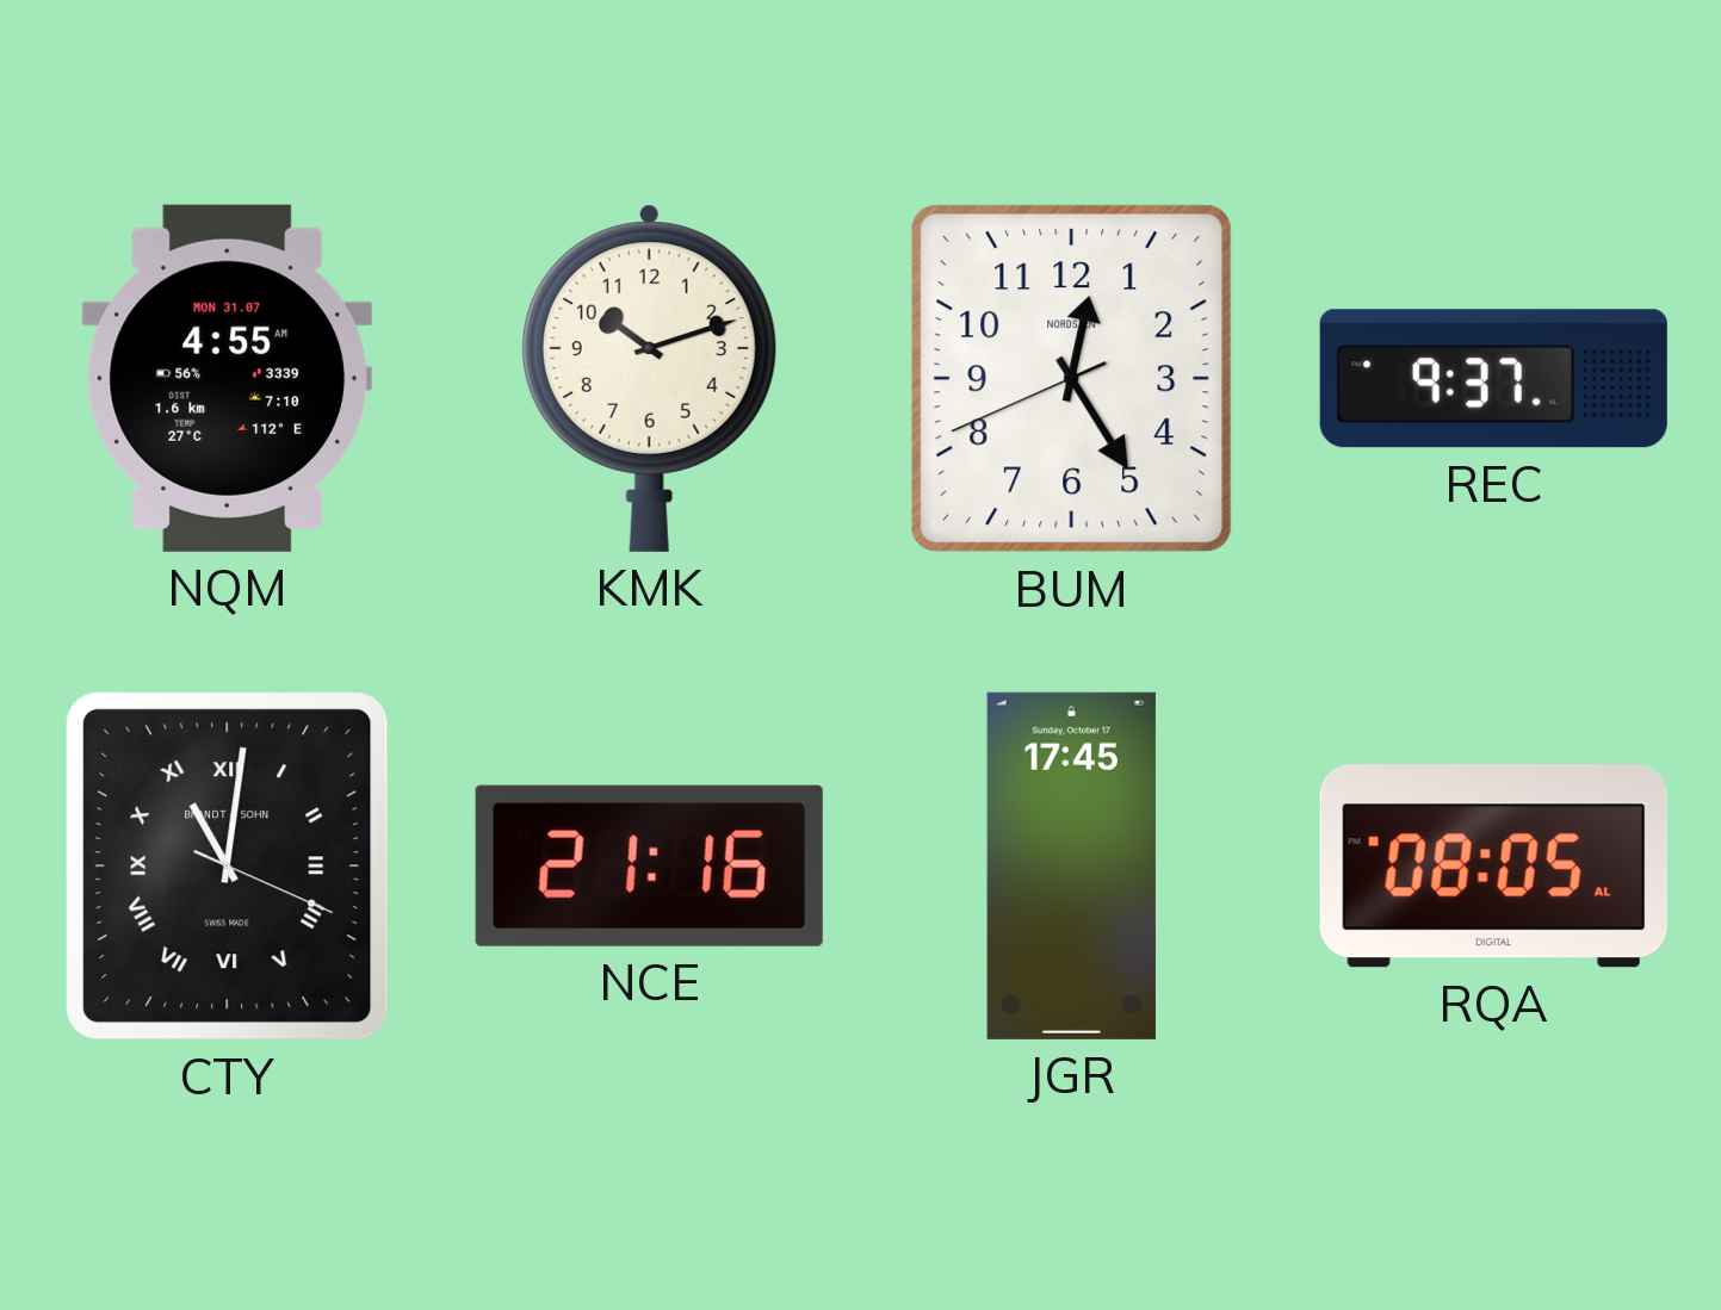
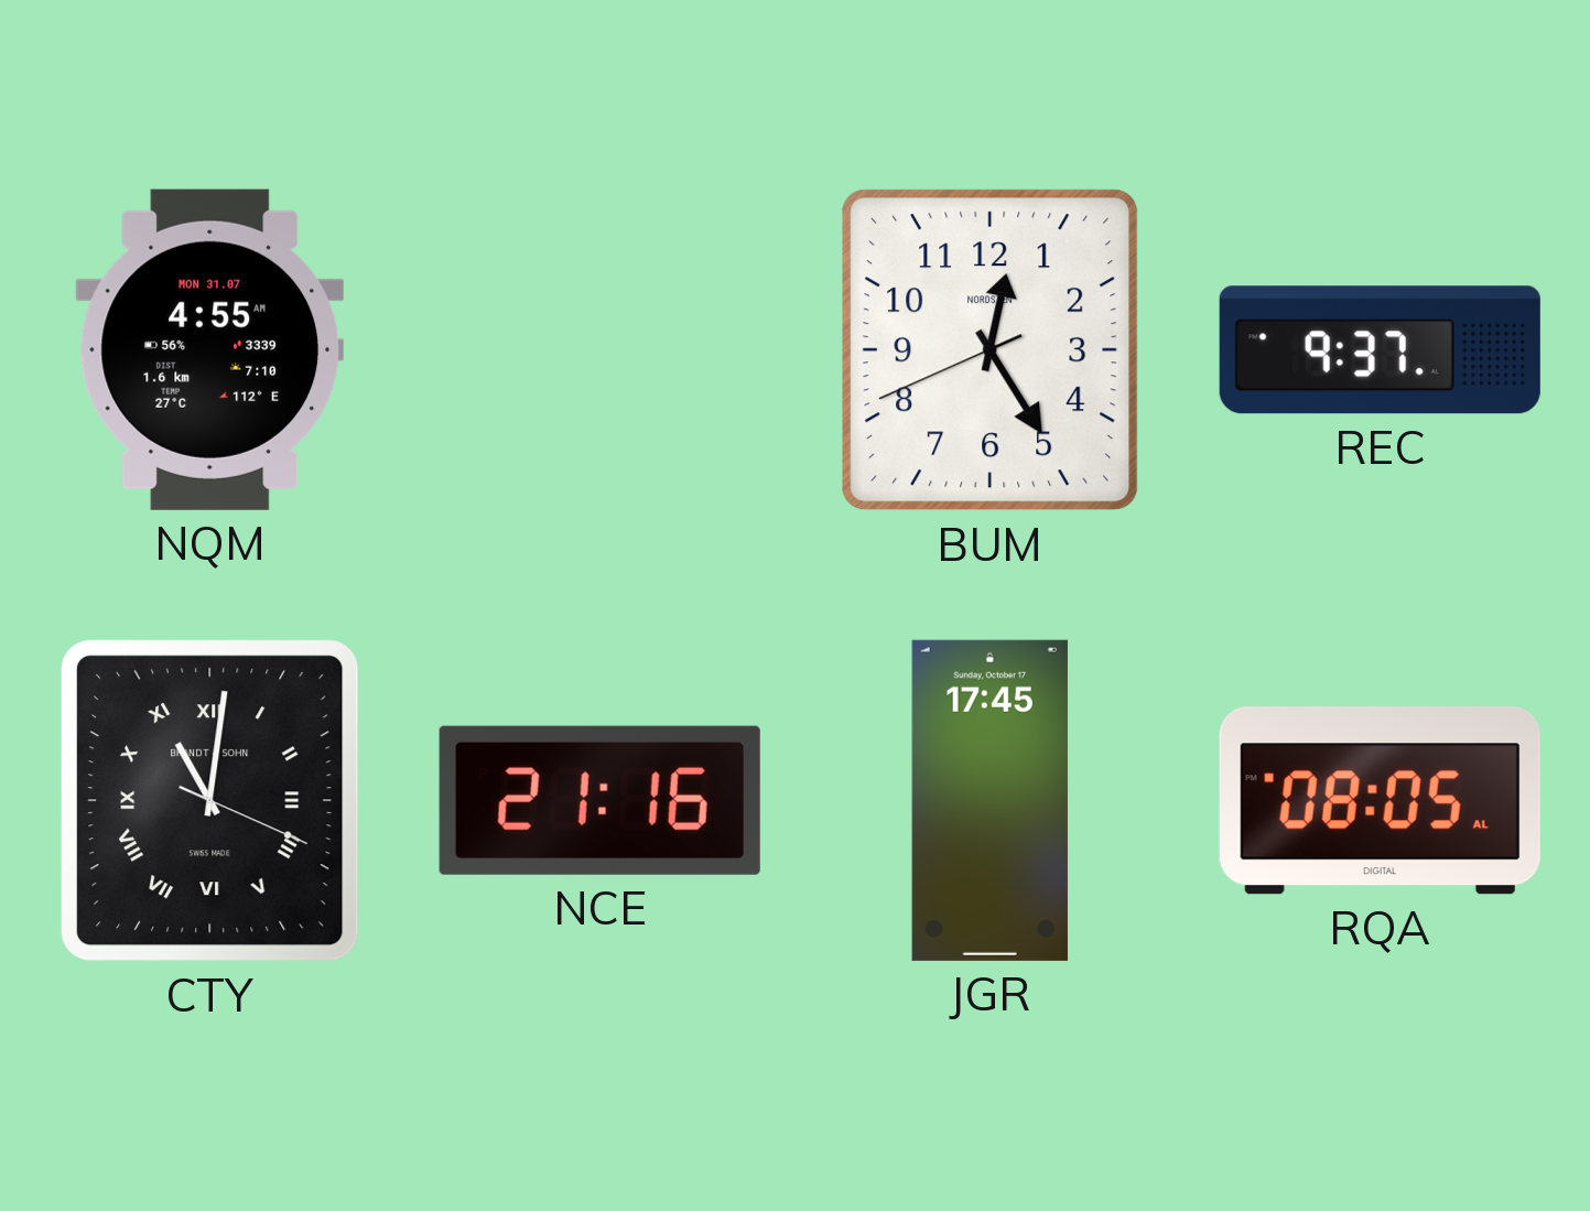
KMK: 10:12 -> none
